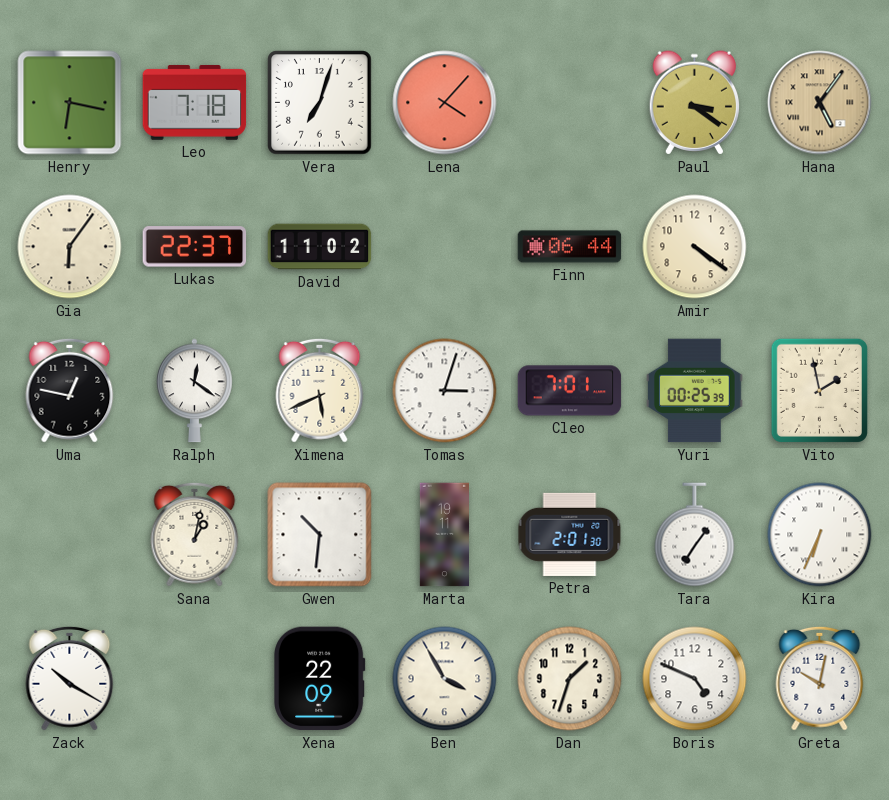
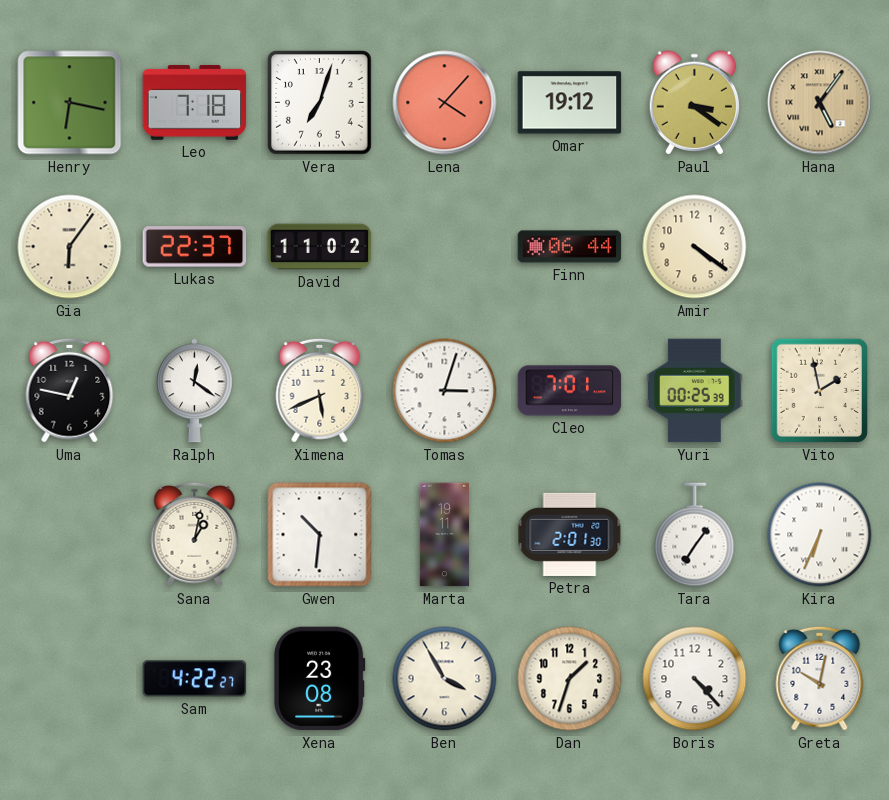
Omar: none -> 19:12
Zack: 10:20 -> none
Sam: none -> 4:22
Xena: 22:09 -> 23:08
Boris: 4:49 -> 4:23
